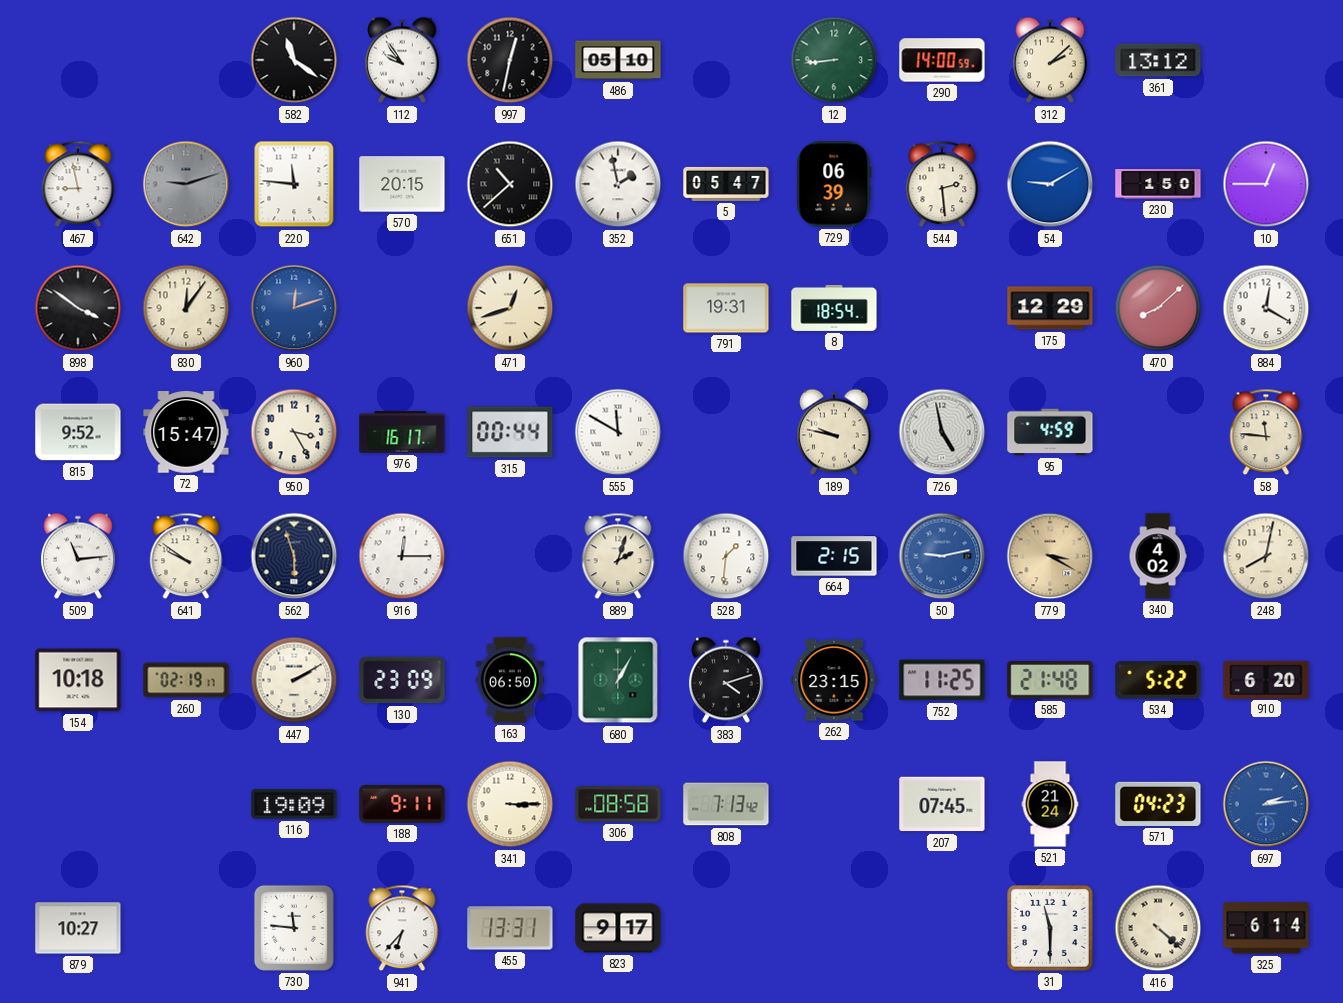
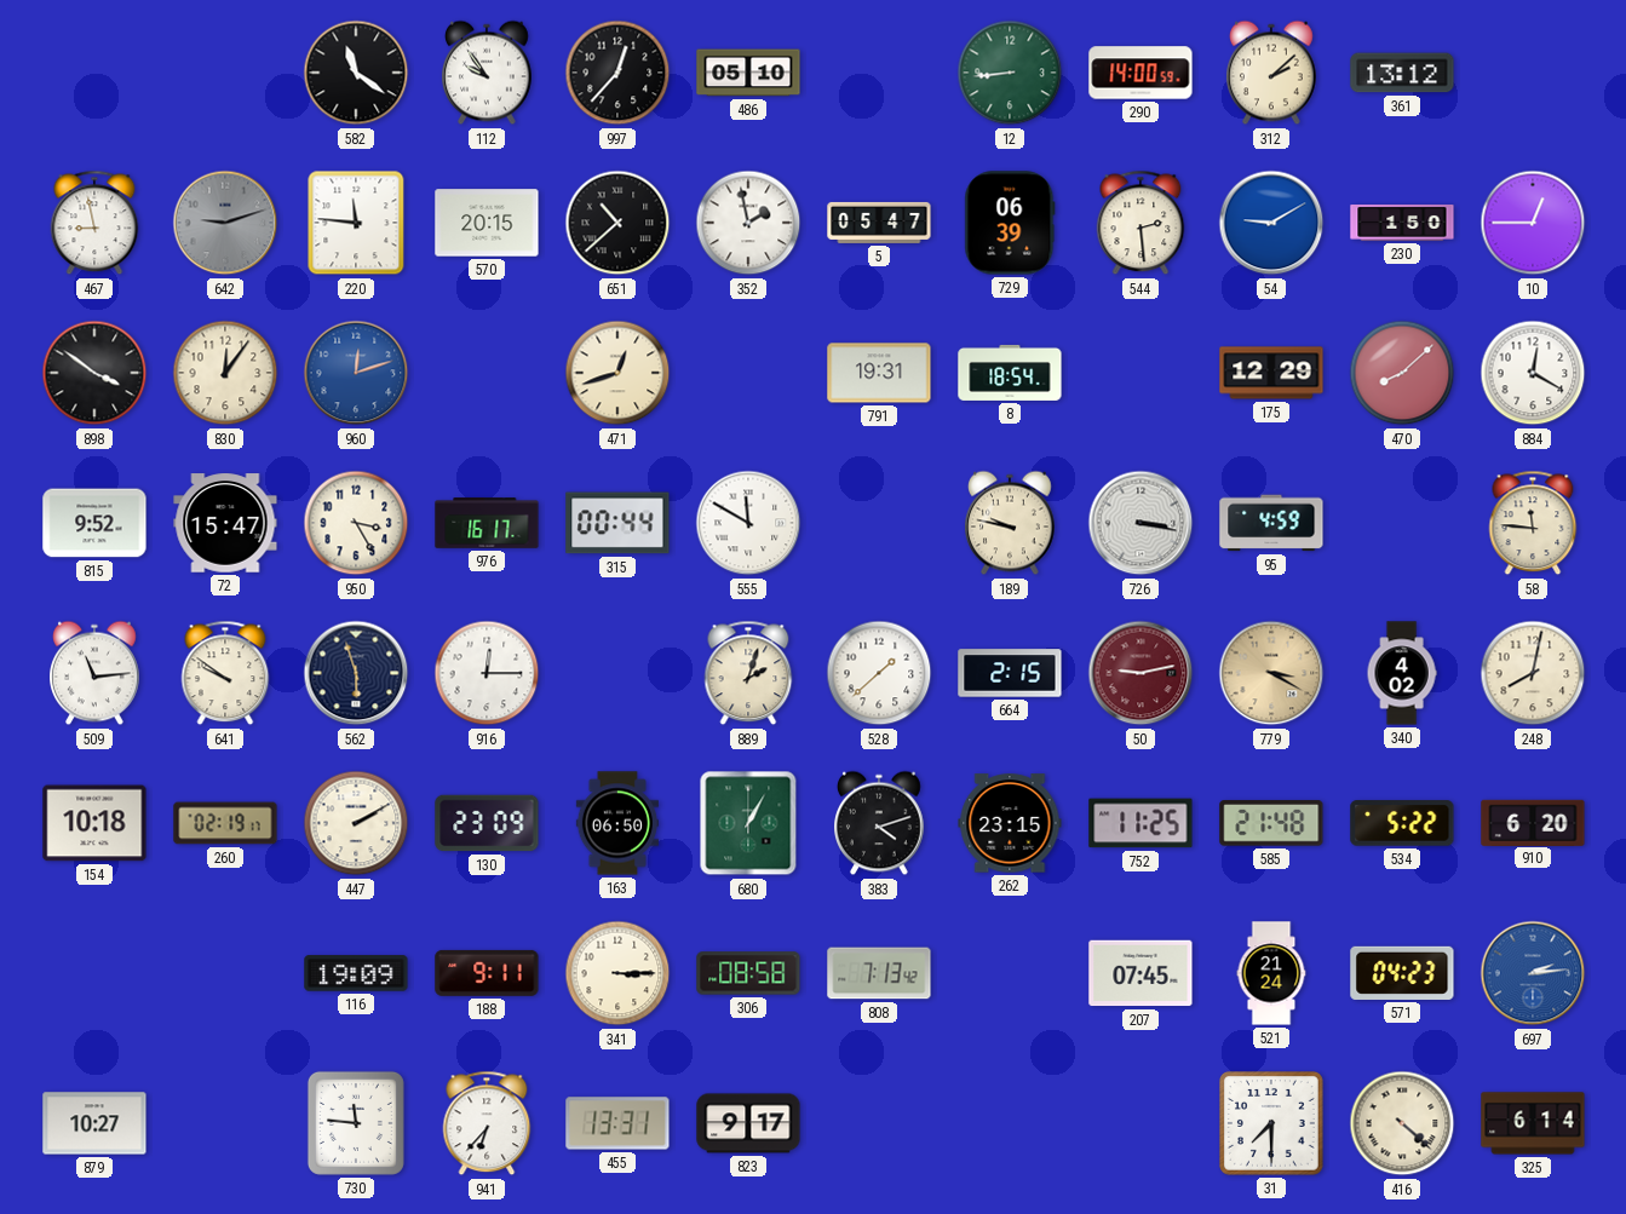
997: 12:32 -> 12:37
726: 4:58 -> 3:17
528: 1:31 -> 1:38
50 dial: blue -> burgundy
31: 11:30 -> 7:30
